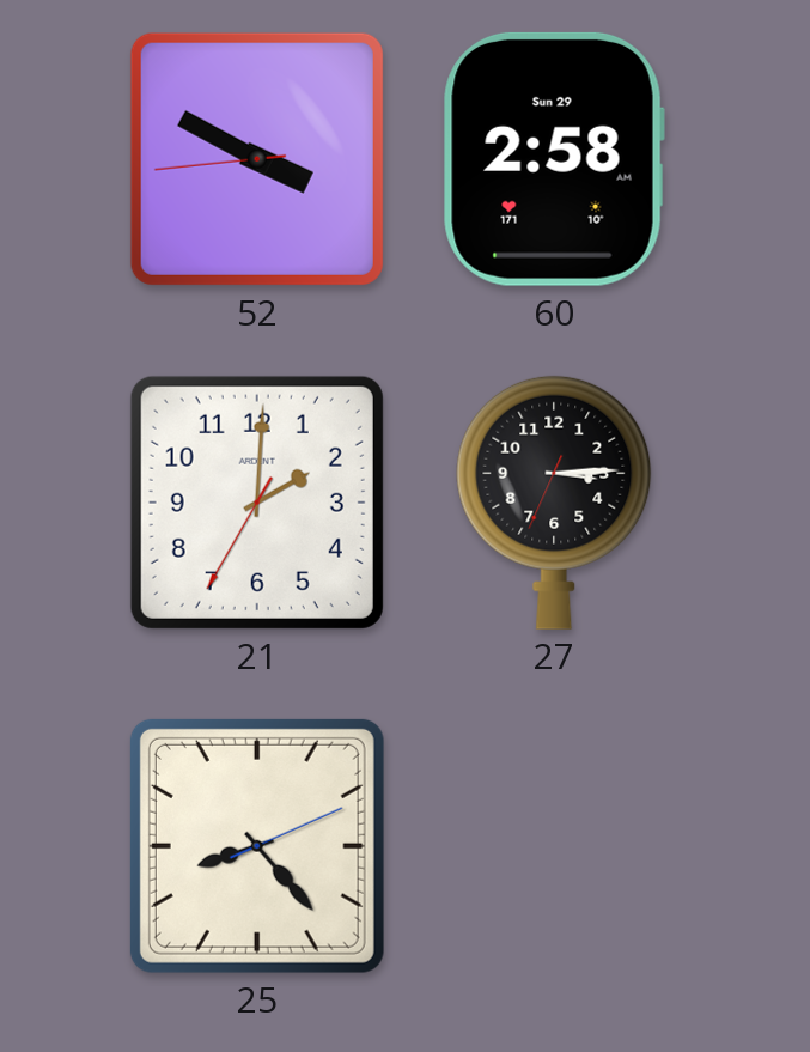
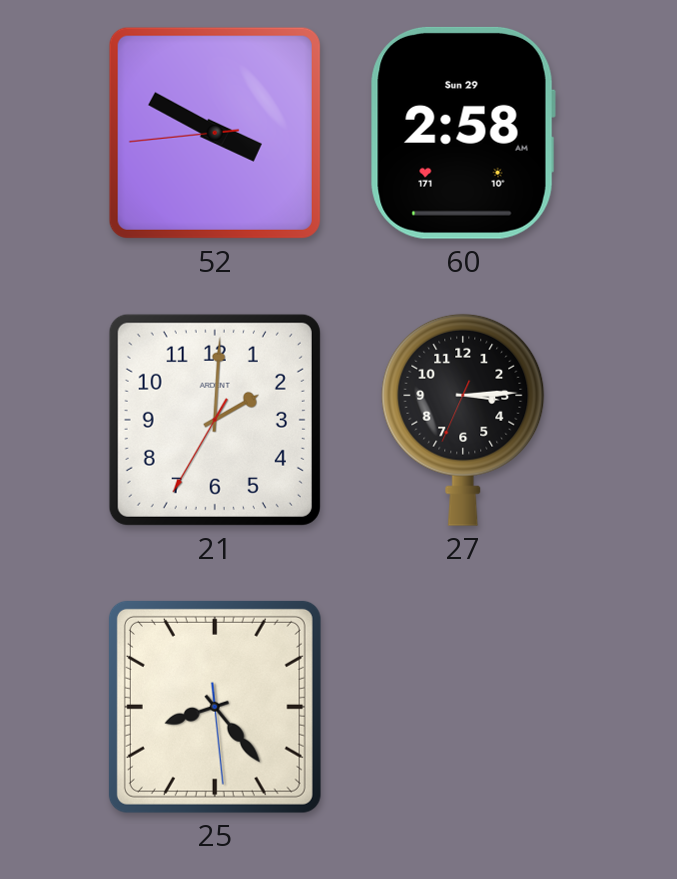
25: 8:23:11 -> 8:23:29
